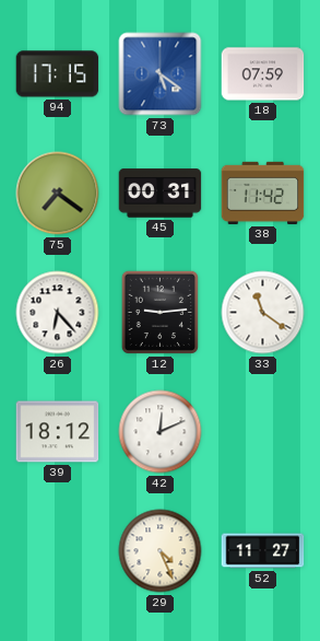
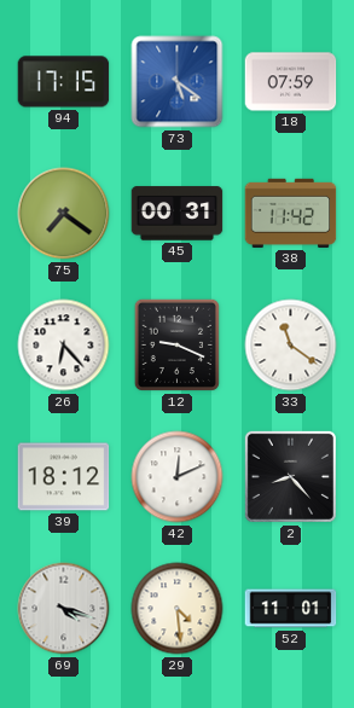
12: 9:14 -> 9:19
2: none -> 8:23
69: none -> 4:18
29: 4:26 -> 4:29
52: 11:27 -> 11:01
